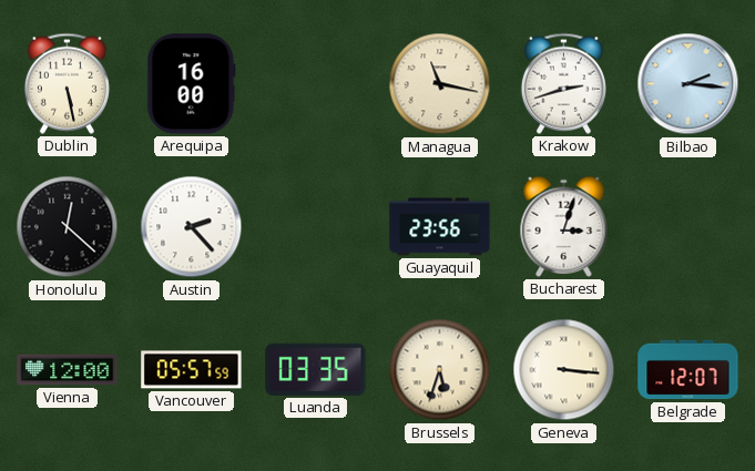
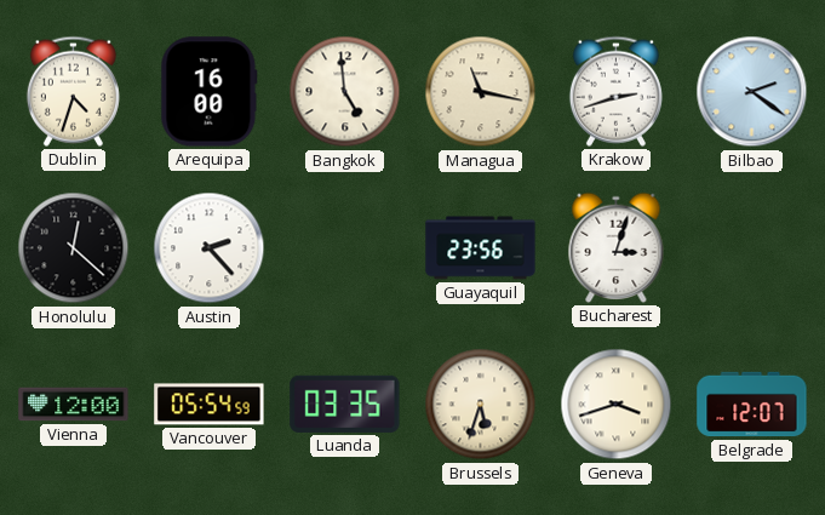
Dublin: 5:28 -> 4:33
Bangkok: none -> 4:59
Bilbao: 2:16 -> 2:21
Vancouver: 05:57 -> 05:54
Geneva: 3:16 -> 3:42
